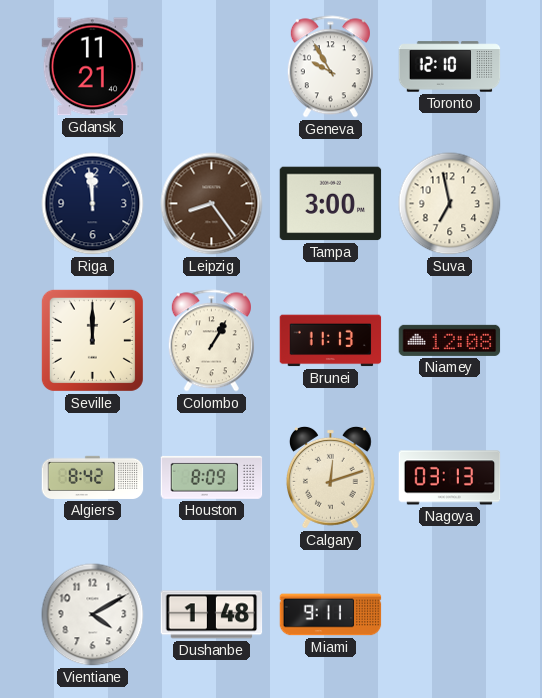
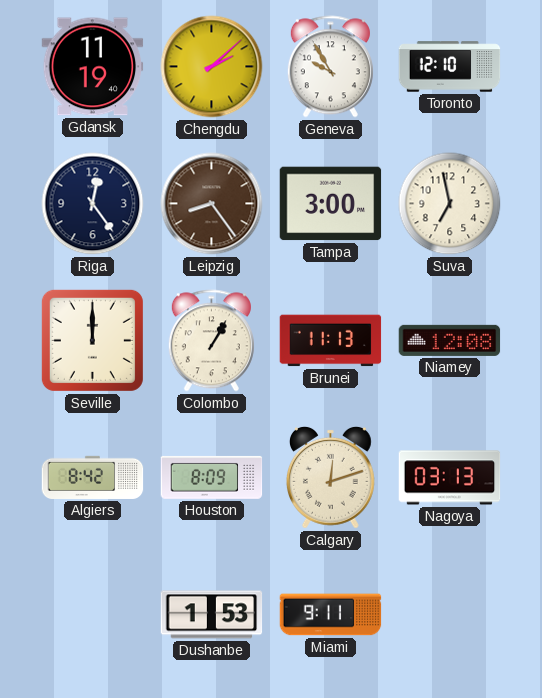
Gdansk: 11:21 -> 11:19
Chengdu: none -> 2:08
Riga: 11:59 -> 12:24
Vientiane: 4:10 -> none
Dushanbe: 1:48 -> 1:53
